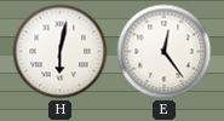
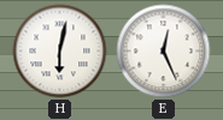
E: 12:24 -> 12:26
